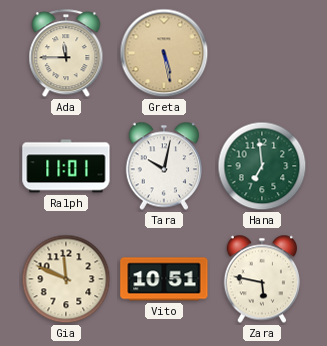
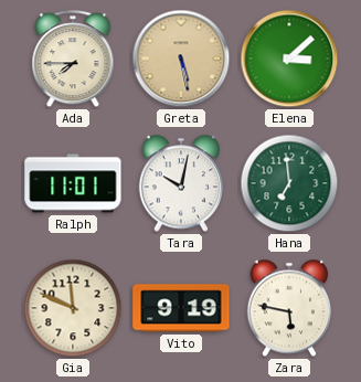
Ada: 11:45 -> 7:45
Elena: none -> 3:08
Vito: 10:51 -> 9:19
